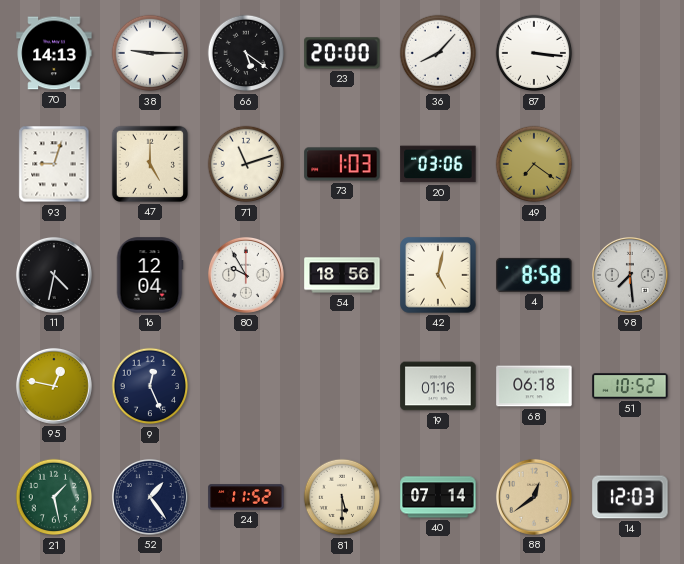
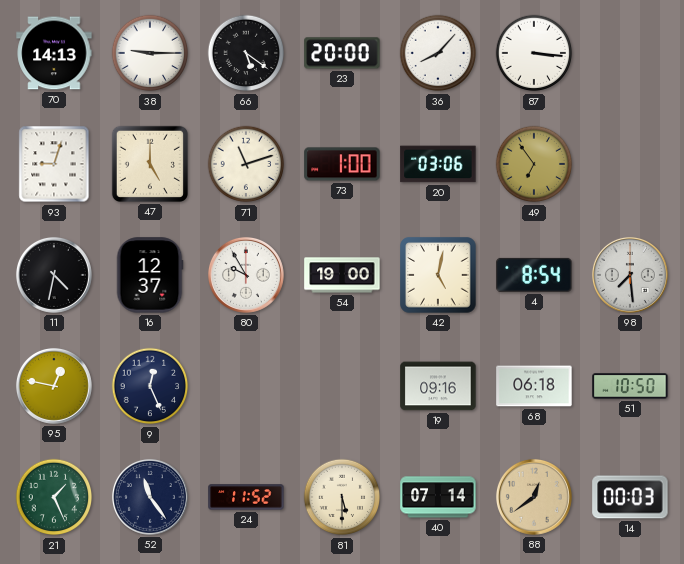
73: 1:03 -> 1:00
49: 7:21 -> 6:54
16: 12:04 -> 12:37
54: 18:56 -> 19:00
4: 8:58 -> 8:54
19: 01:16 -> 09:16
51: 10:52 -> 10:50
21: 1:28 -> 1:26
52: 1:24 -> 11:24
14: 12:03 -> 00:03
